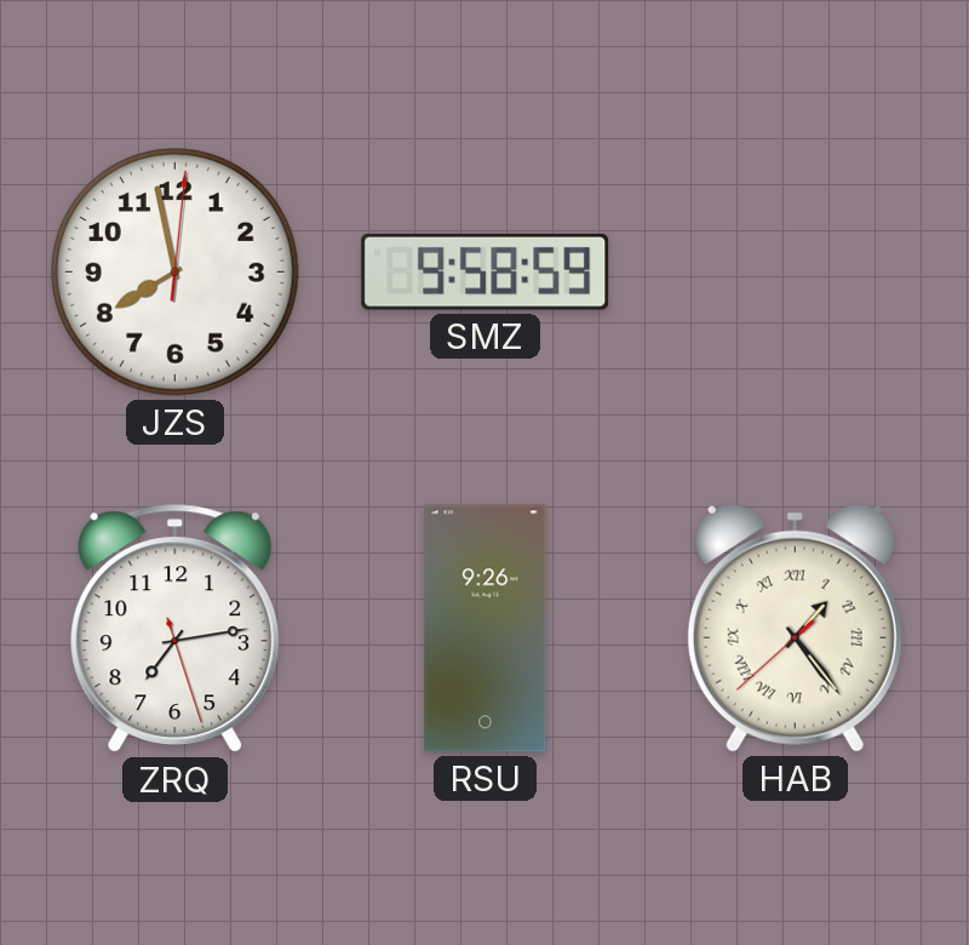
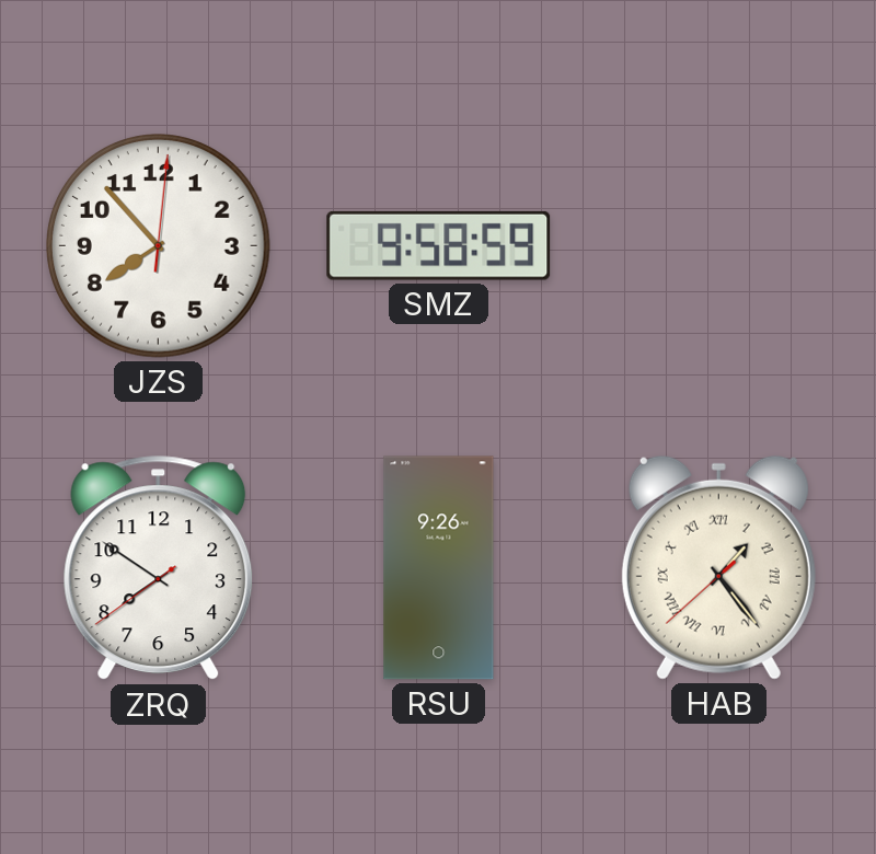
JZS: 7:58 -> 7:53
ZRQ: 7:13 -> 7:50
